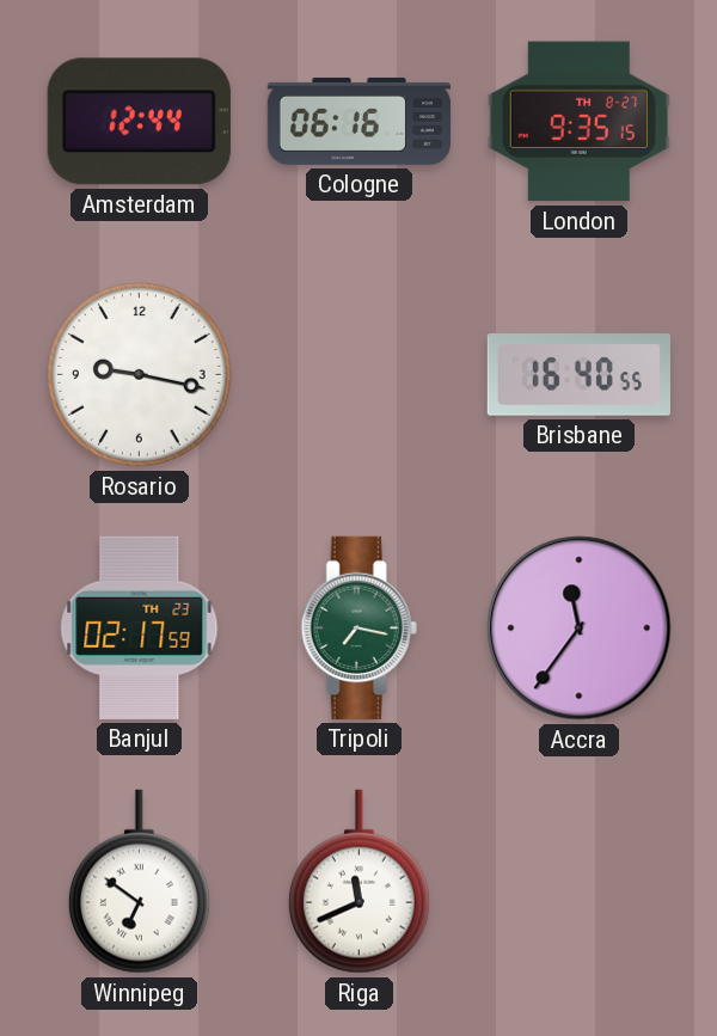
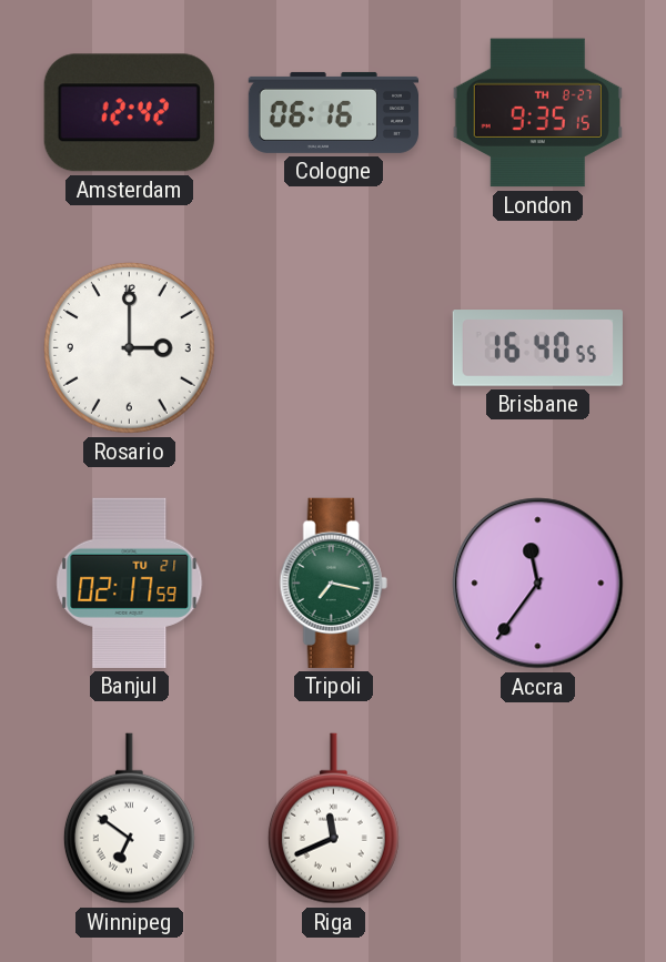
Amsterdam: 12:44 -> 12:42
Rosario: 9:17 -> 3:00
Banjul date: TH 23 -> TU 21
